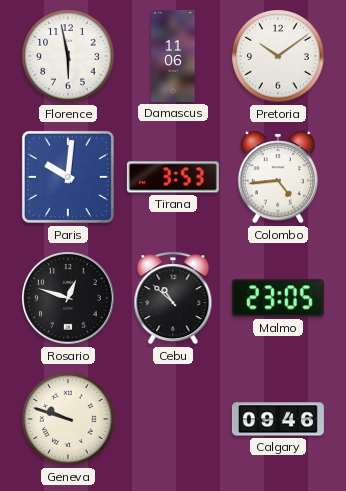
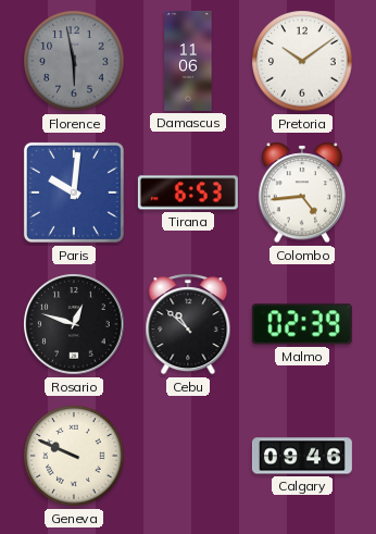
Florence dial: white -> grey
Tirana: 3:53 -> 6:53
Malmo: 23:05 -> 02:39
Geneva: 9:48 -> 9:49
